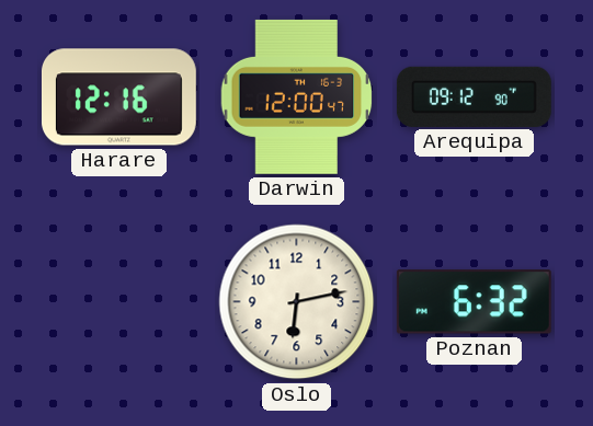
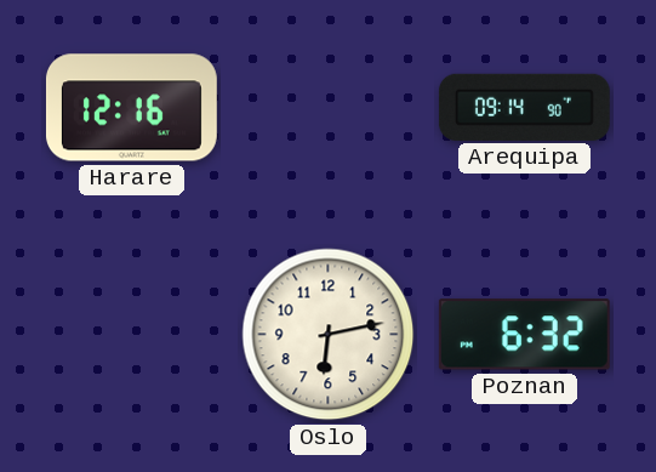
Darwin: 12:00 -> none
Arequipa: 09:12 -> 09:14
